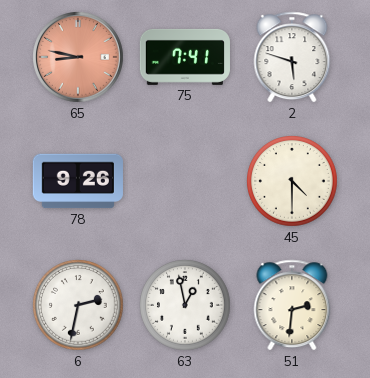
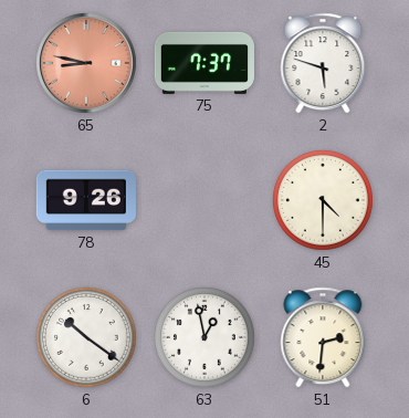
75: 7:41 -> 7:37
6: 2:32 -> 10:21
